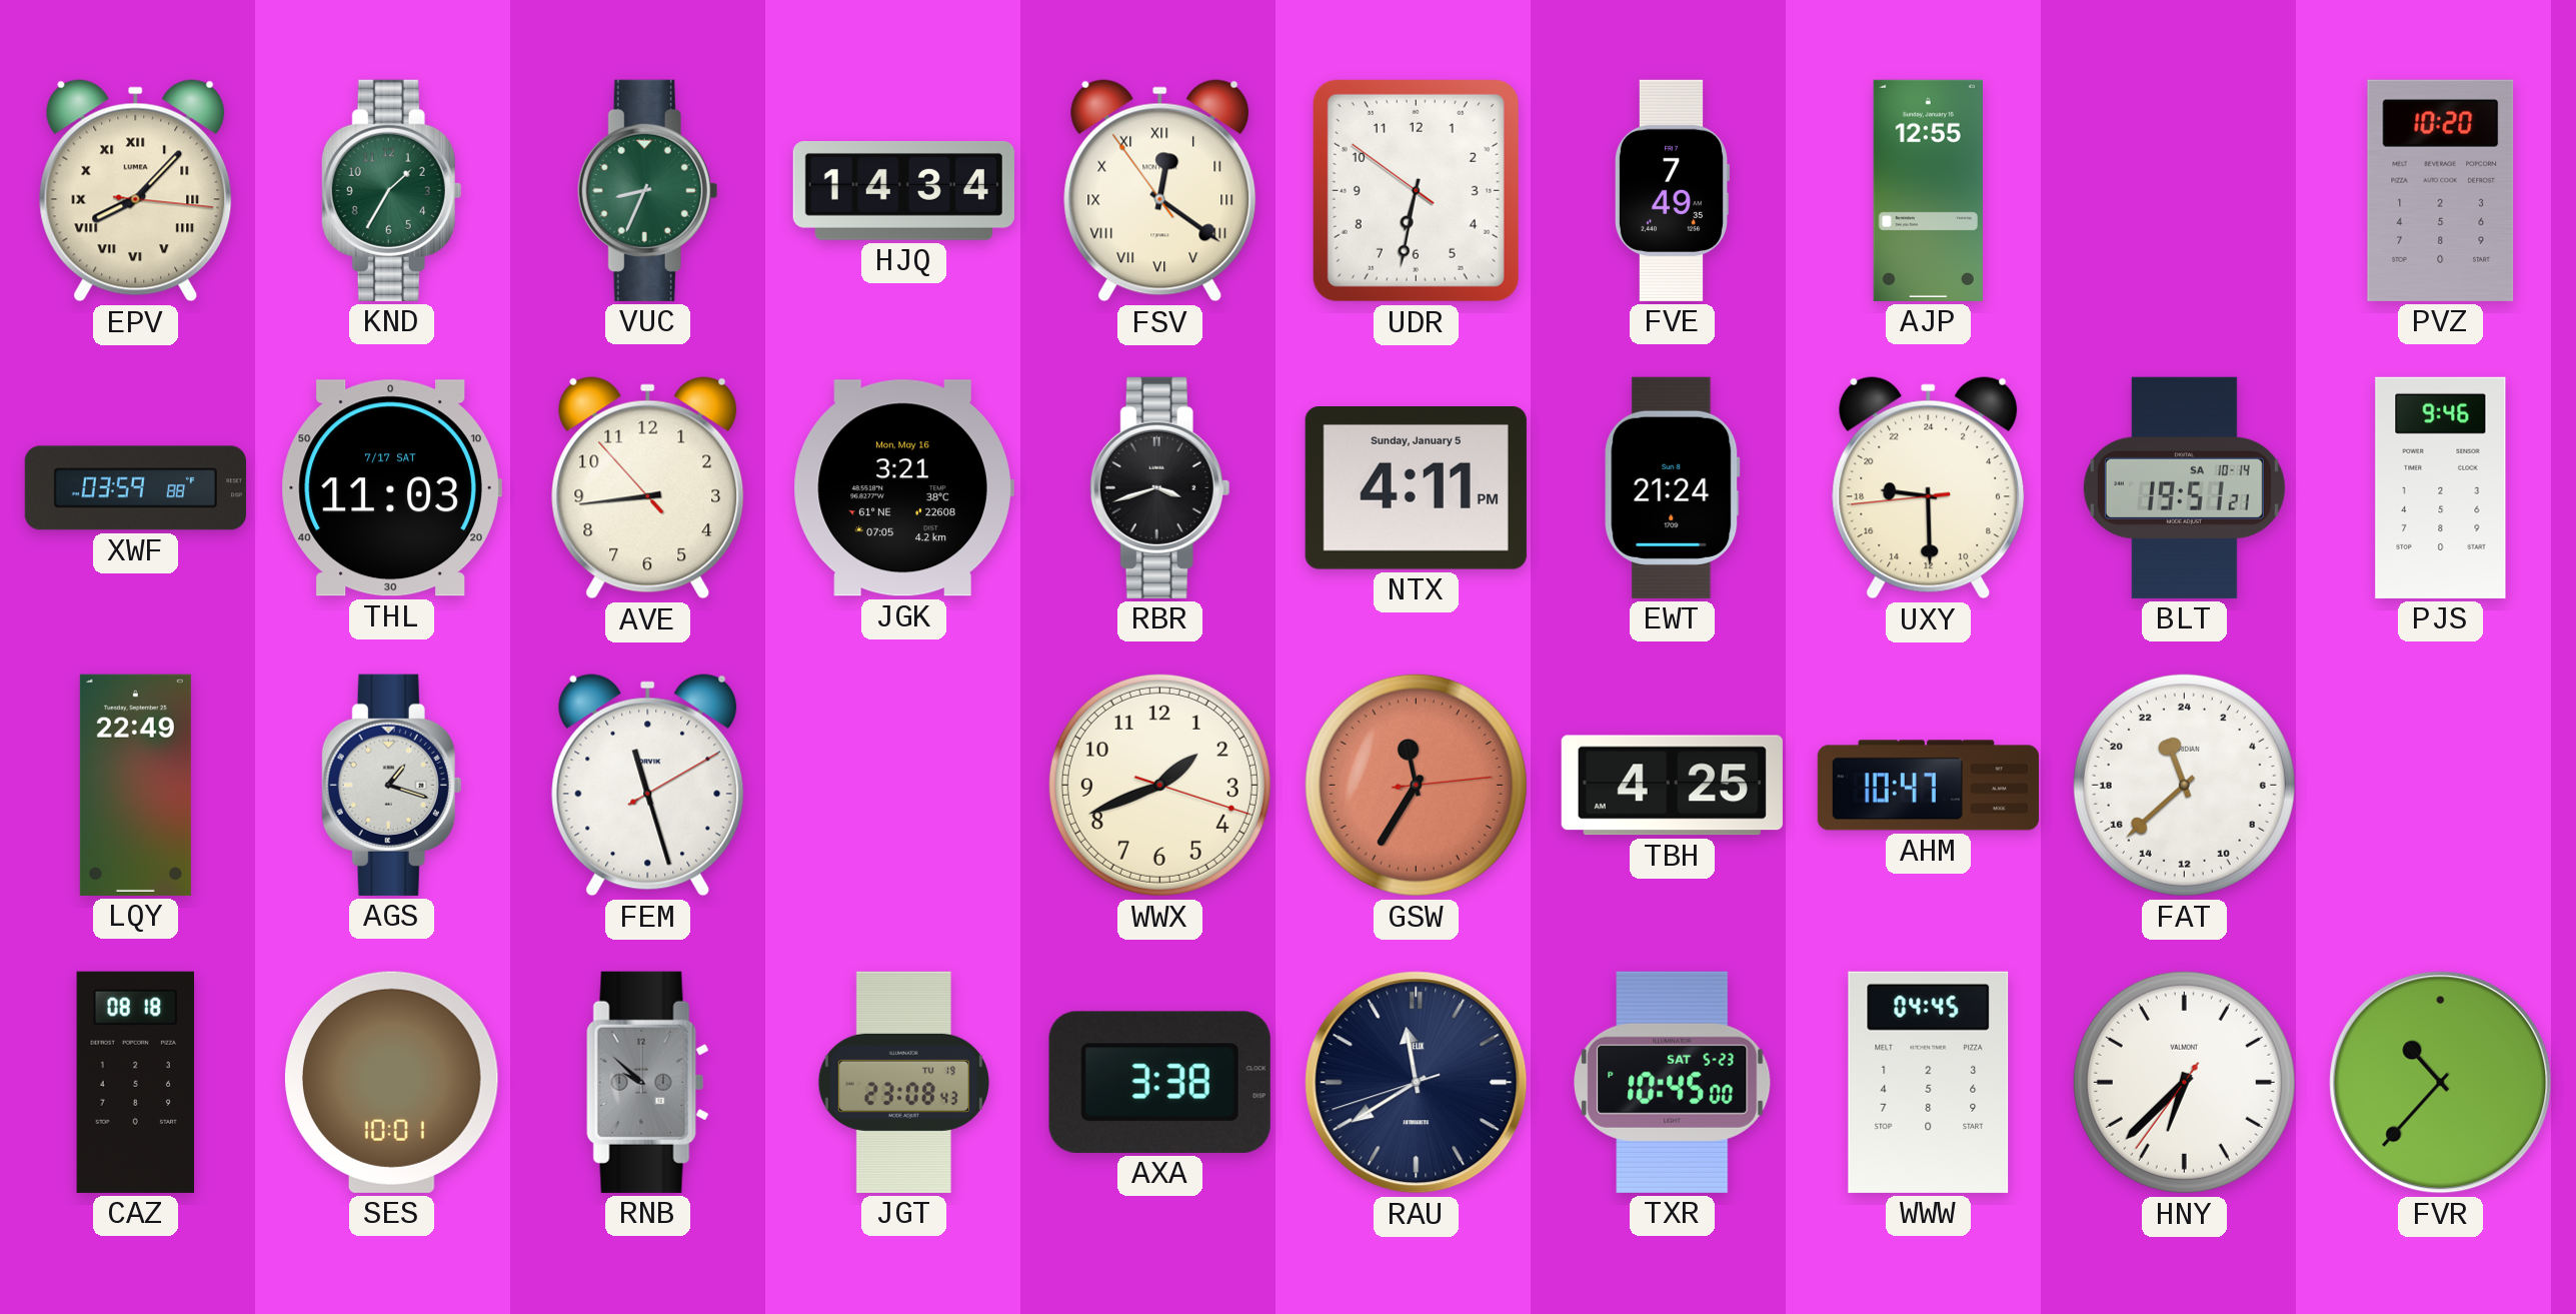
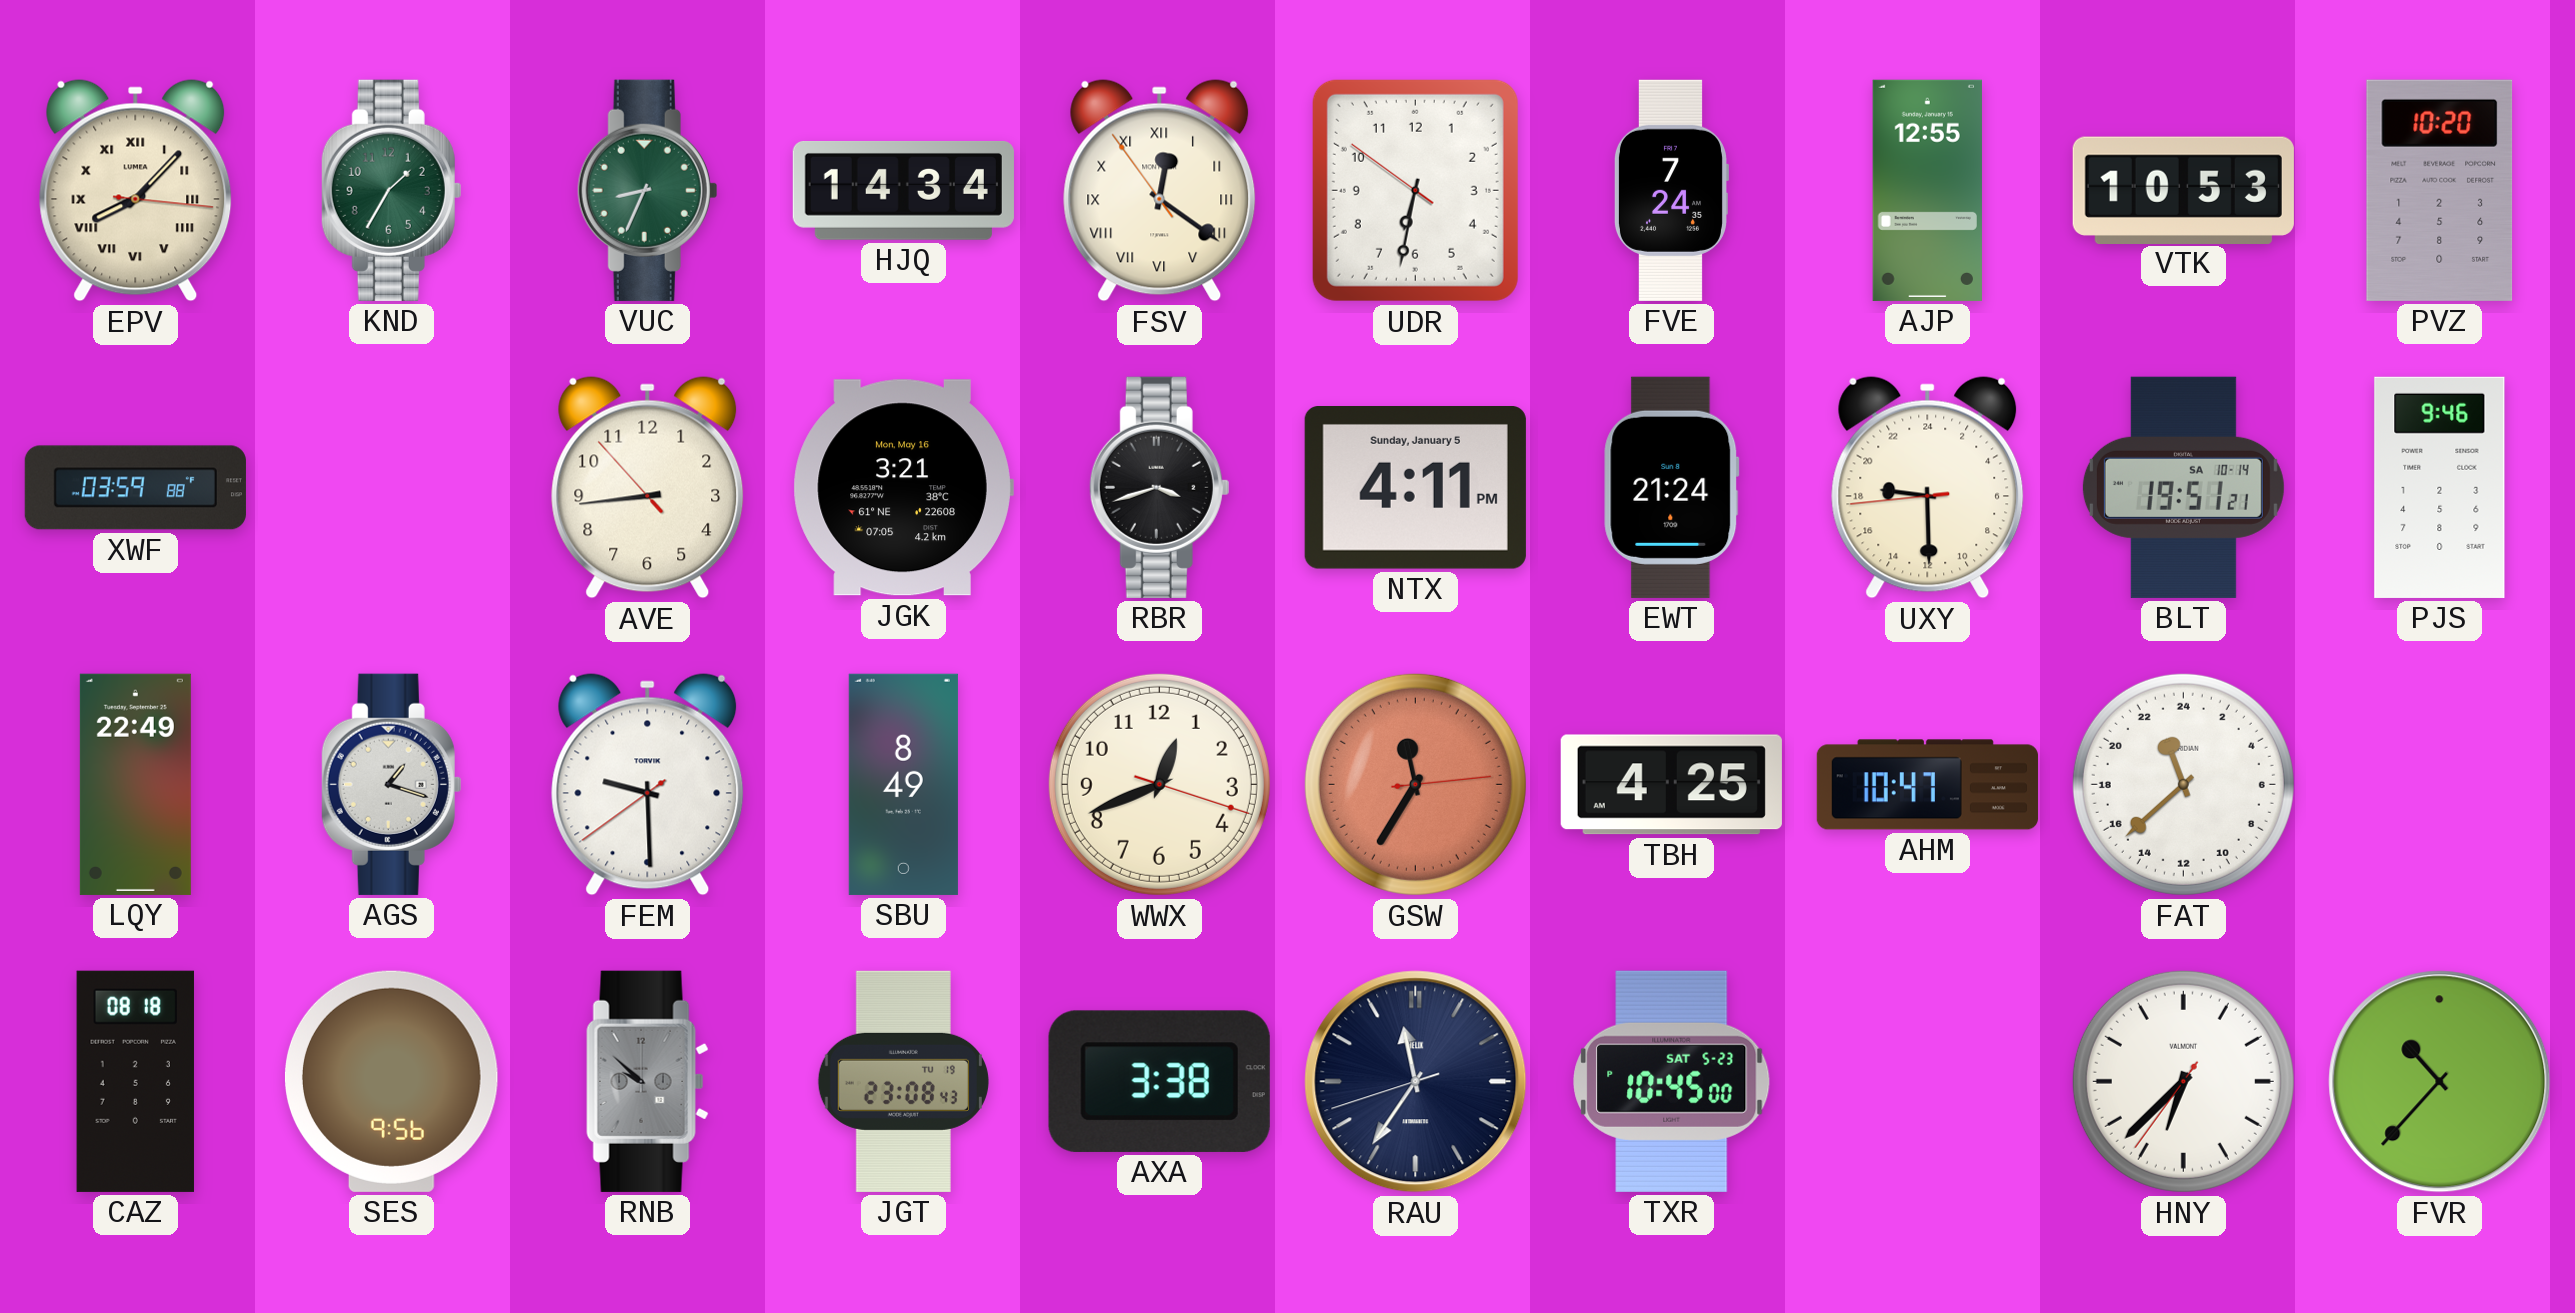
FVE: 7:49 -> 7:24
VTK: none -> 10:53
THL: 11:03 -> none
FEM: 11:27 -> 9:29
SBU: none -> 8:49
WWX: 1:41 -> 12:41
SES: 10:01 -> 9:56
RAU: 11:39 -> 11:35
WWW: 04:45 -> none
